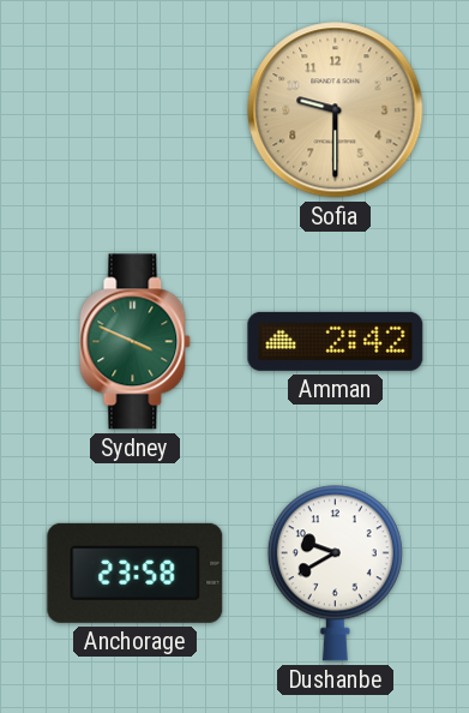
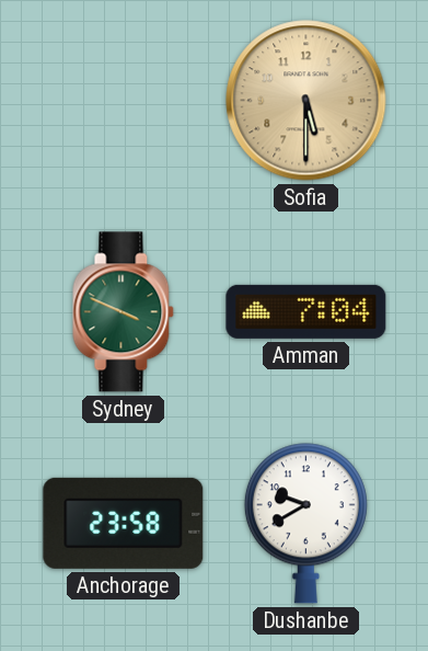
Sofia: 9:30 -> 5:30
Amman: 2:42 -> 7:04
